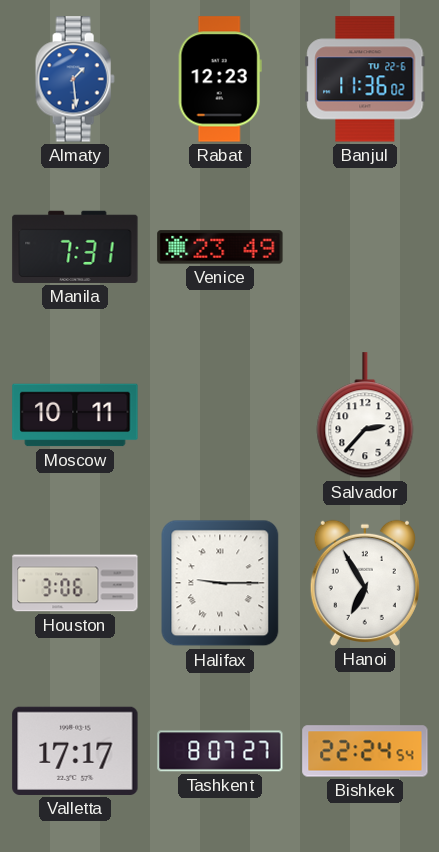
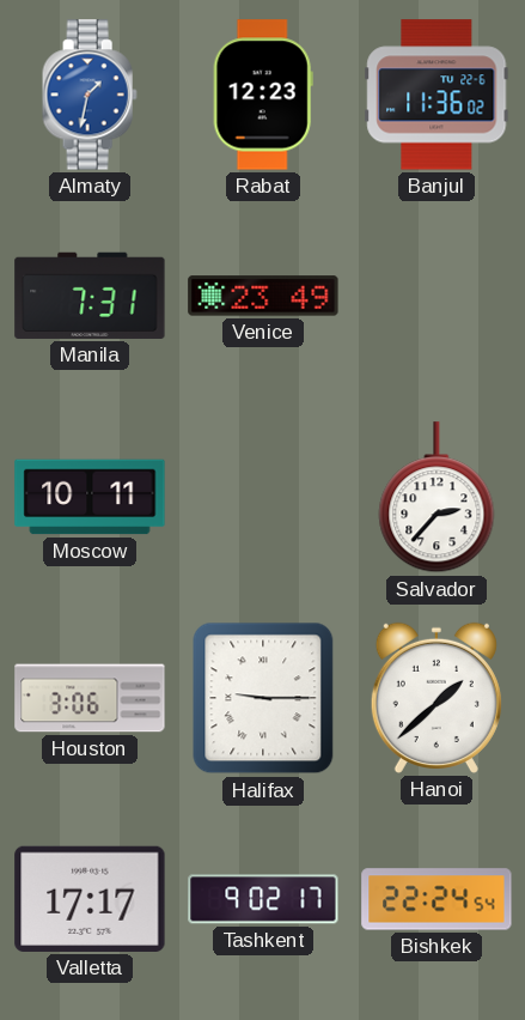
Almaty: 1:29 -> 1:32
Hanoi: 6:55 -> 1:38
Tashkent: 8:07 -> 9:02
